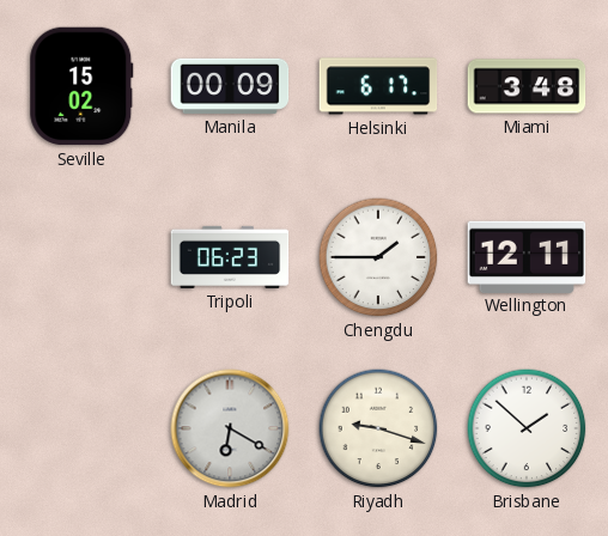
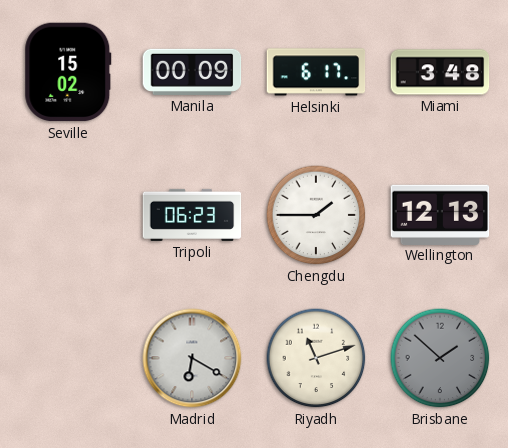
Wellington: 12:11 -> 12:13
Riyadh: 9:18 -> 11:12
Brisbane dial: white -> grey
